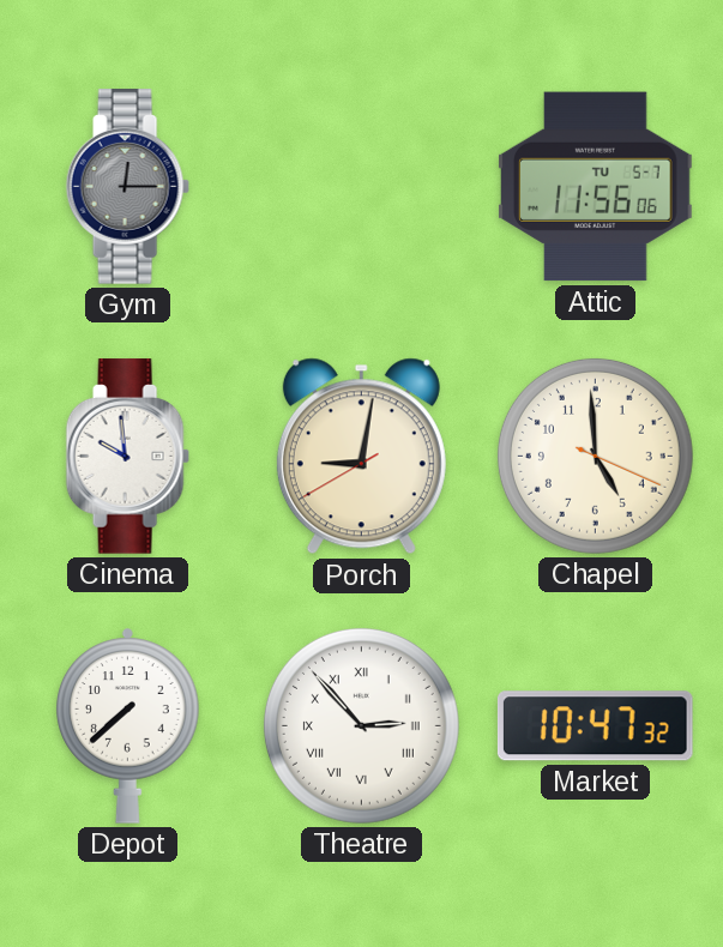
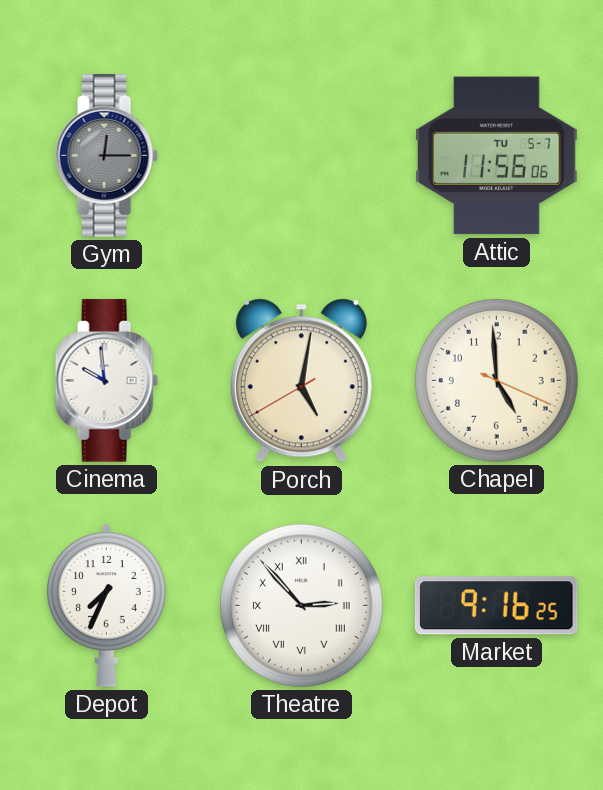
Porch: 9:01 -> 5:01
Depot: 7:38 -> 7:34
Market: 10:47 -> 9:16
